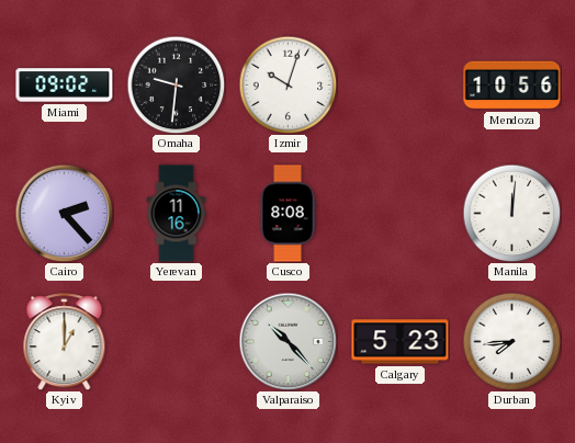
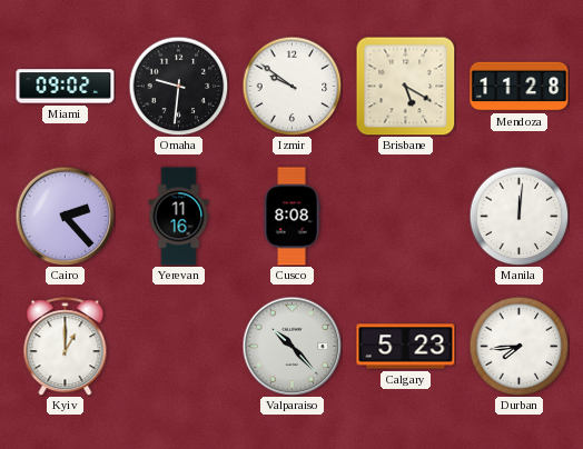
Izmir: 10:03 -> 9:51
Brisbane: none -> 5:20
Mendoza: 10:56 -> 11:28
